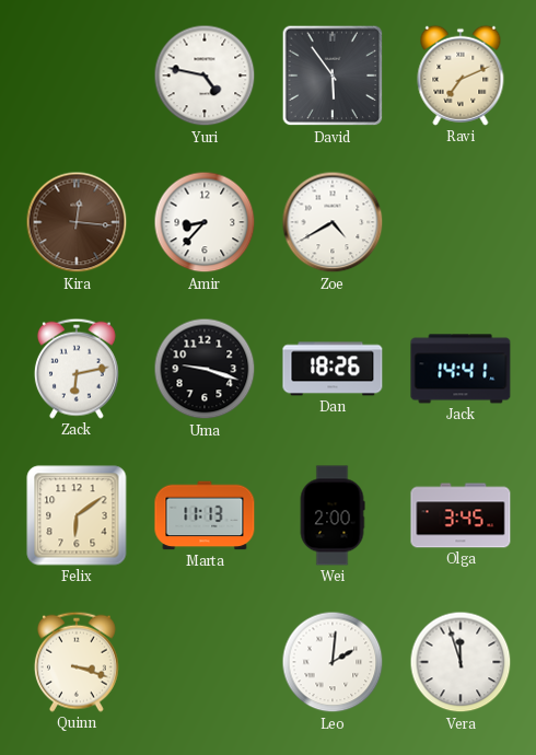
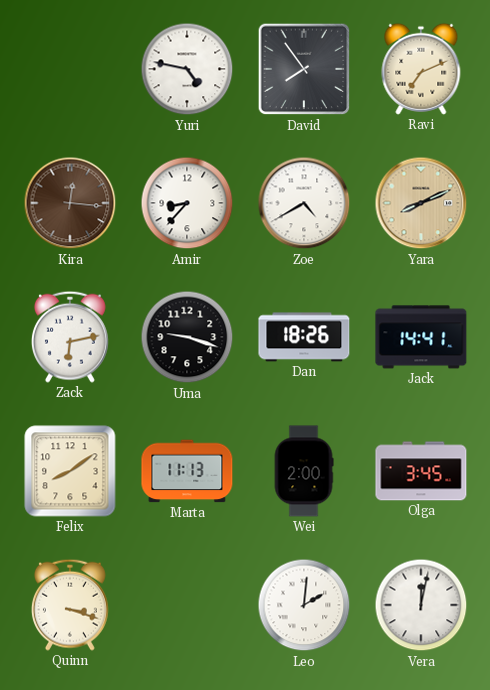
David: 5:54 -> 7:54
Yara: none -> 8:11
Felix: 6:09 -> 8:09
Vera: 11:57 -> 12:02
